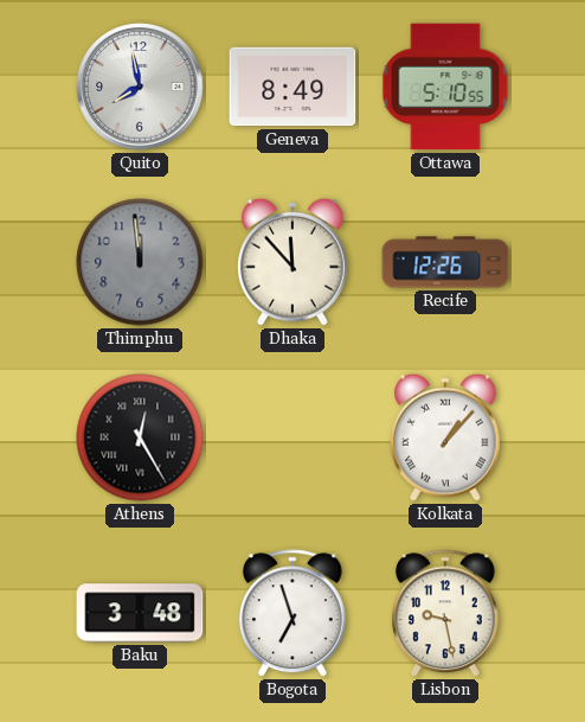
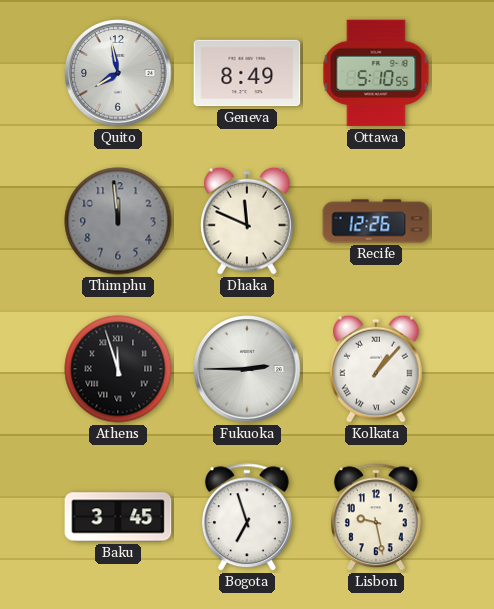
Dhaka: 11:53 -> 11:49
Athens: 12:25 -> 11:57
Fukuoka: none -> 2:45
Baku: 3:48 -> 3:45
